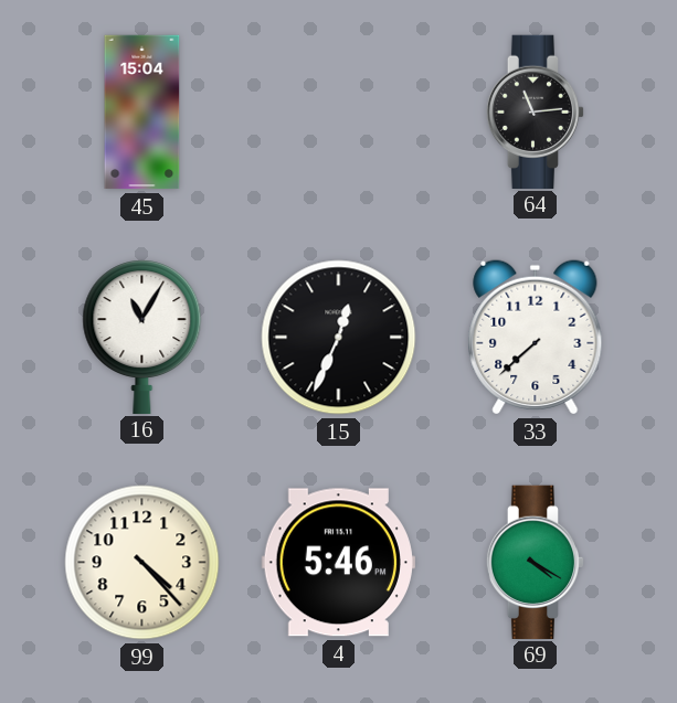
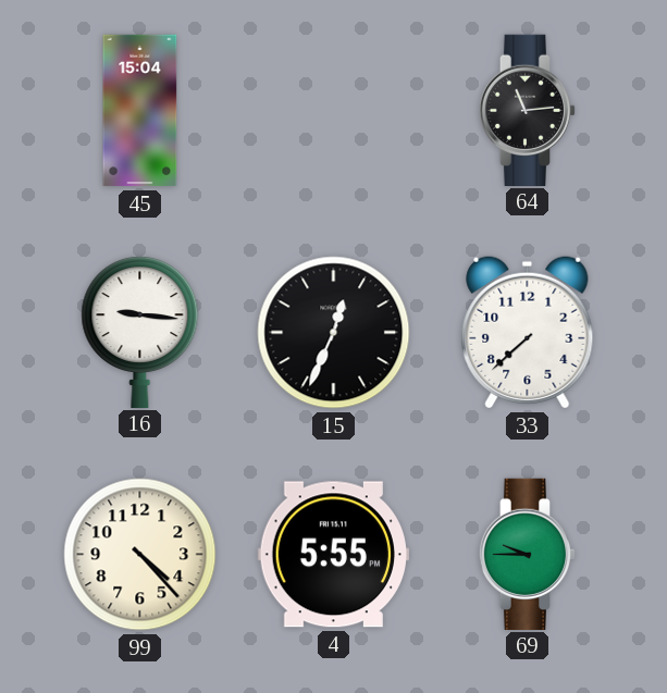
16: 11:05 -> 9:16
4: 5:46 -> 5:55
69: 4:20 -> 9:45
